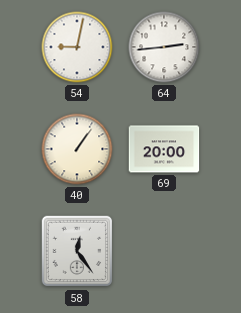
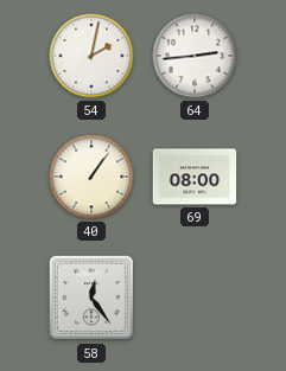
54: 9:02 -> 2:02
69: 20:00 -> 08:00
